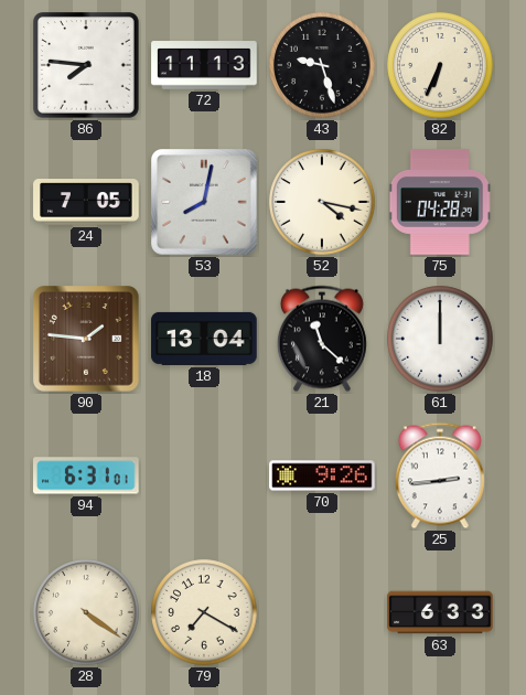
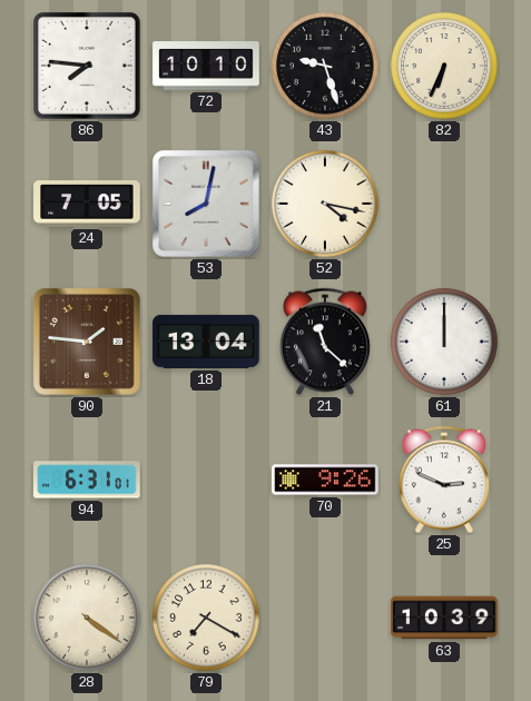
72: 11:13 -> 10:10
75: 04:28 -> none
25: 2:44 -> 2:49
63: 6:33 -> 10:39
